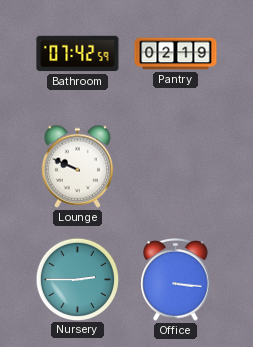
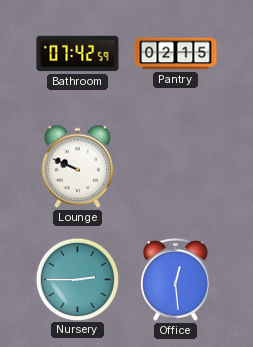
Pantry: 02:19 -> 02:15
Office: 3:16 -> 12:29
